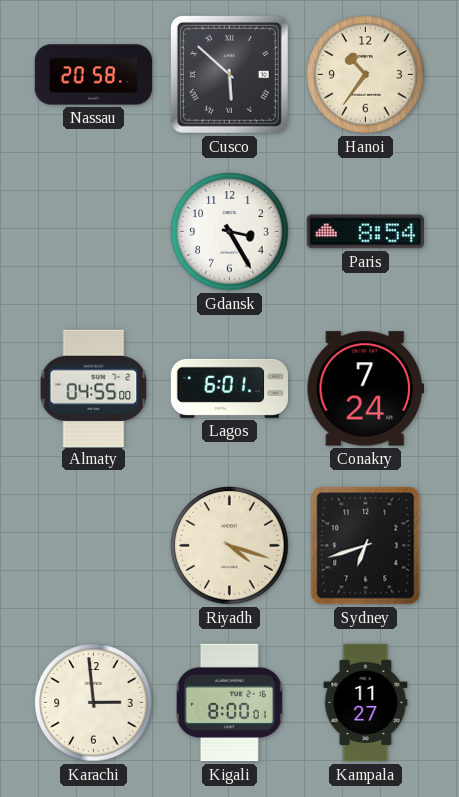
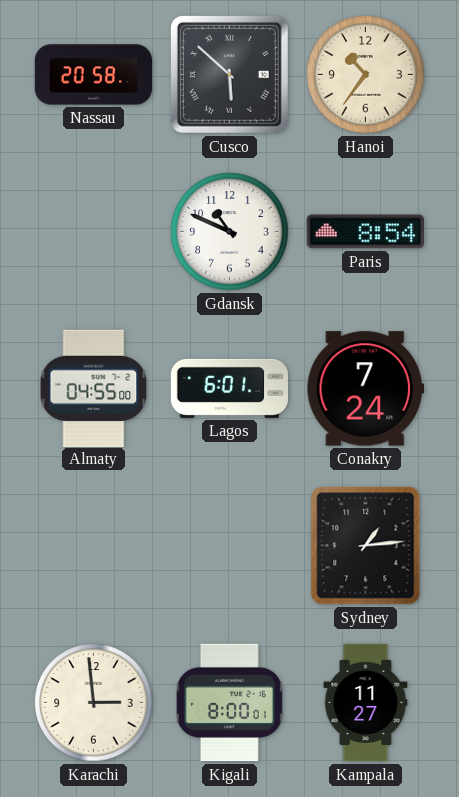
Gdansk: 3:25 -> 10:49
Riyadh: 4:18 -> none
Sydney: 6:42 -> 1:14
